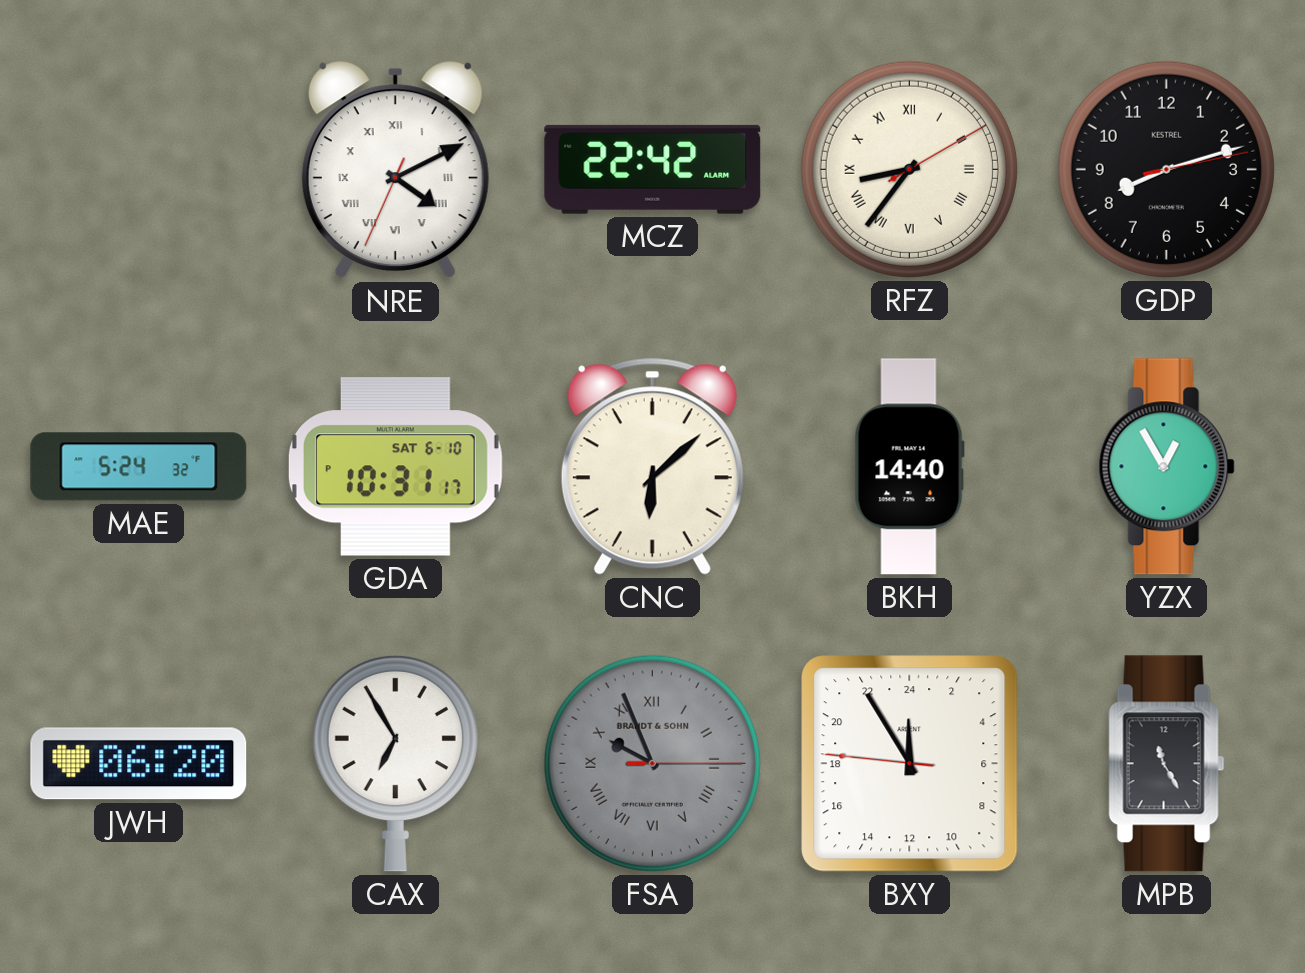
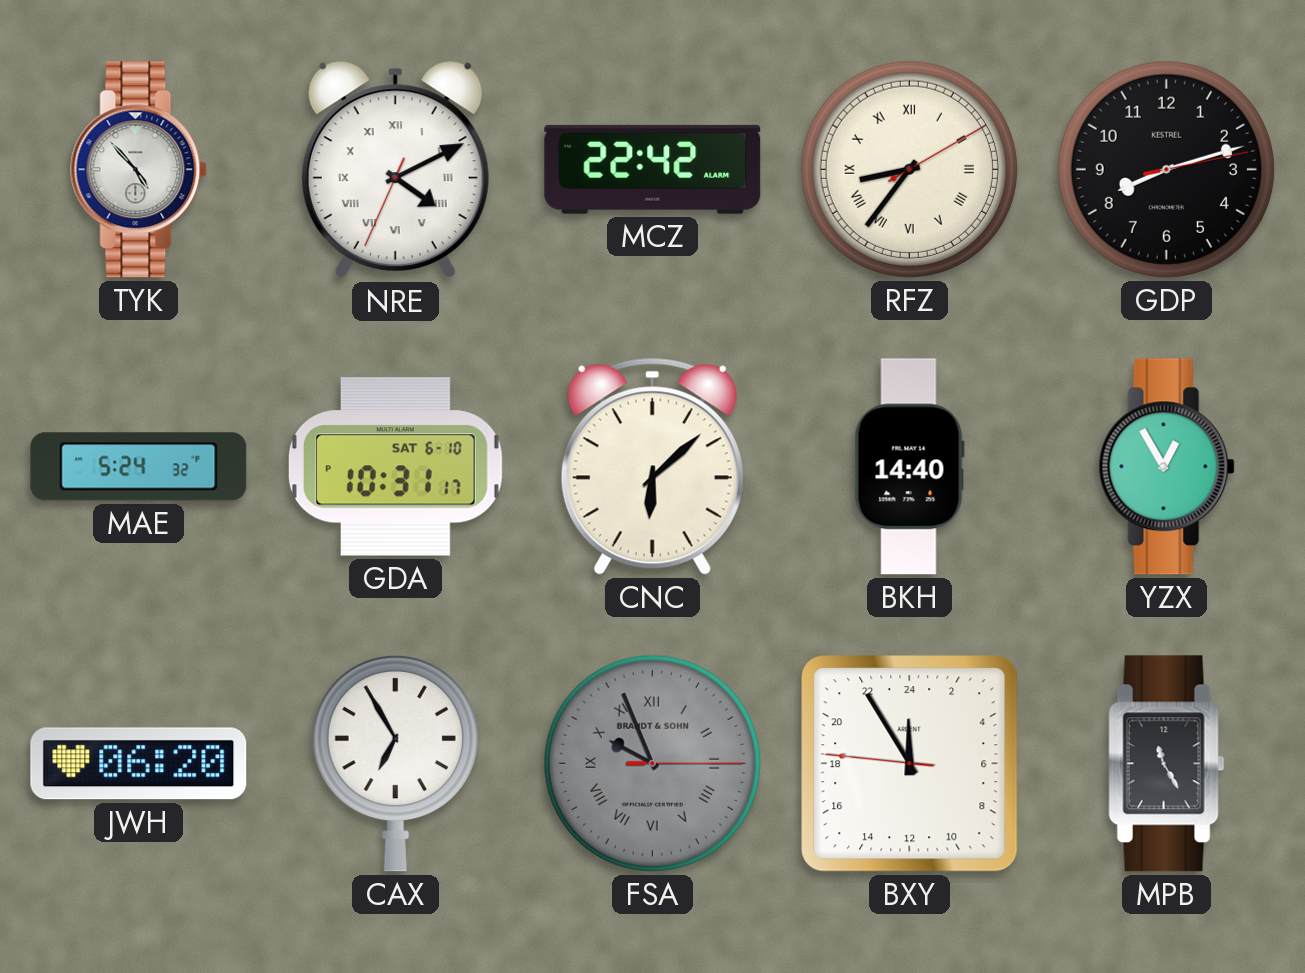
TYK: none -> 4:53
